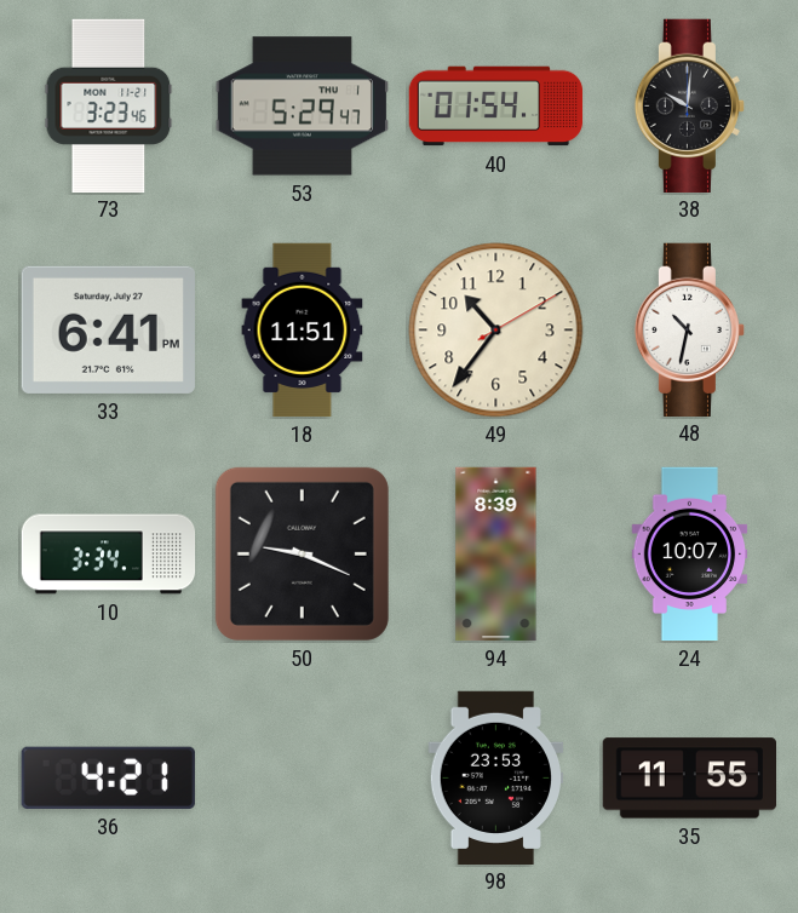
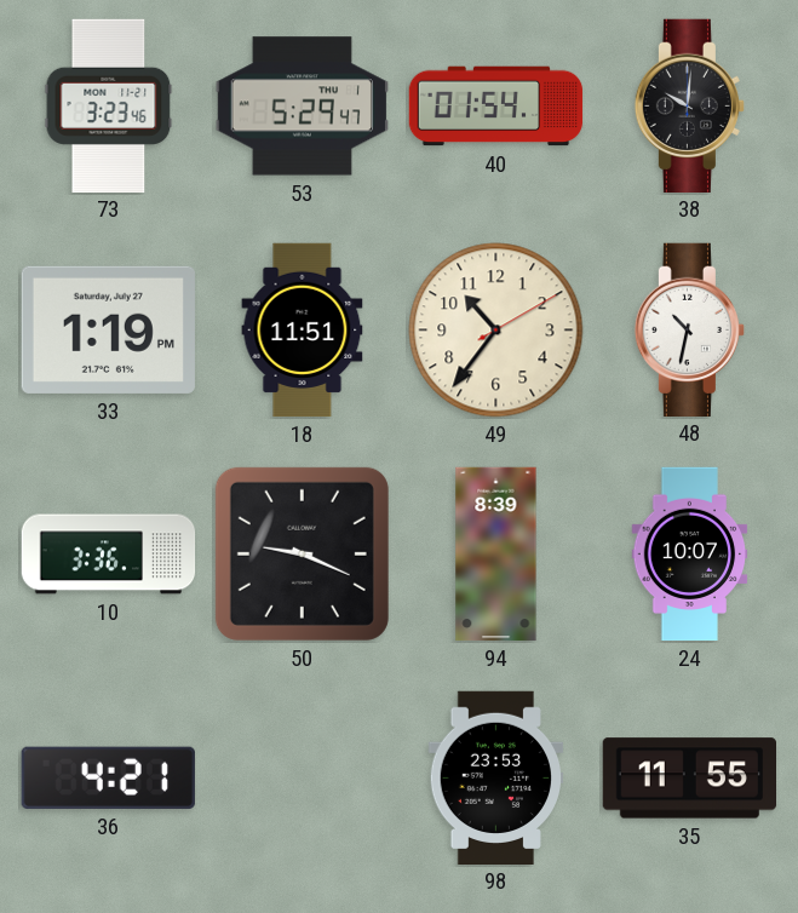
33: 6:41 -> 1:19
10: 3:34 -> 3:36
